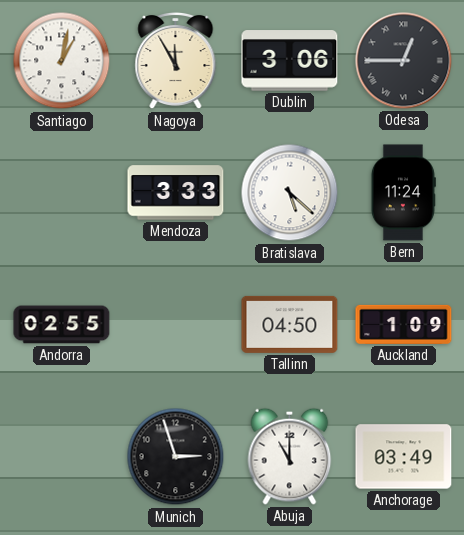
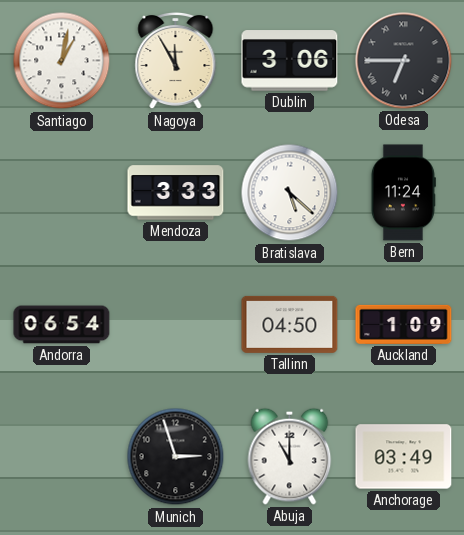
Odesa: 12:45 -> 6:45
Andorra: 02:55 -> 06:54
